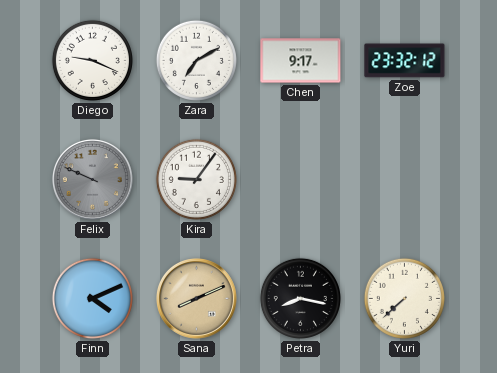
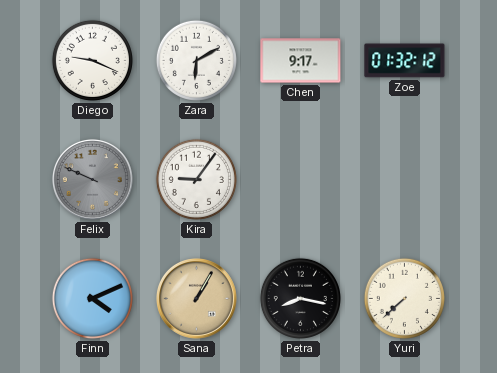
Zara: 7:10 -> 6:10
Zoe: 23:32 -> 01:32
Sana: 8:11 -> 1:05
